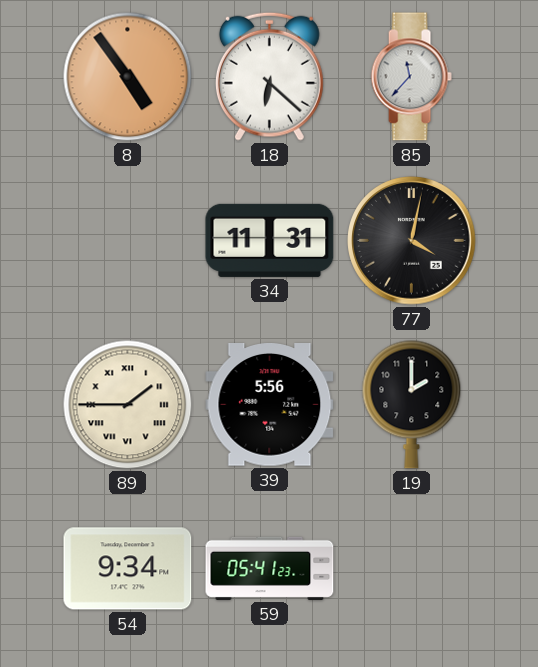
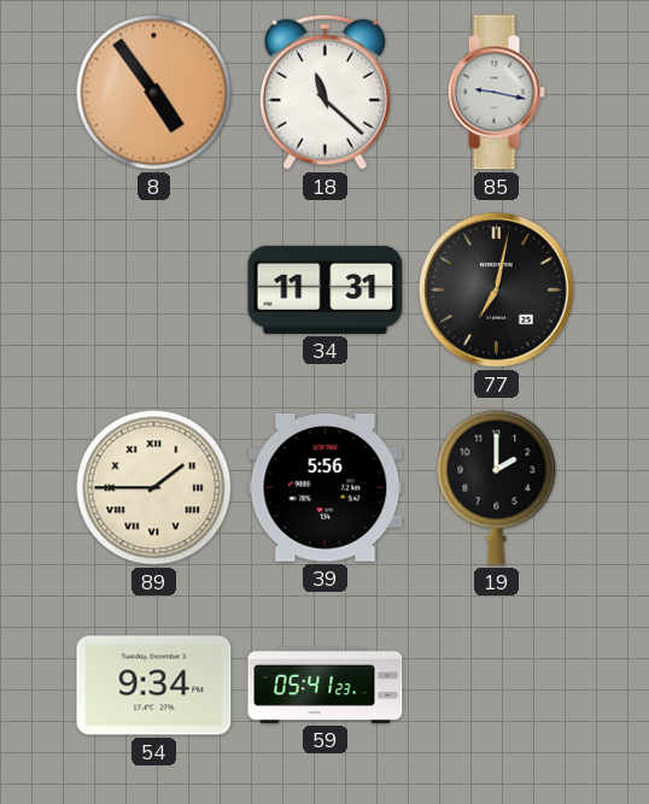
18: 6:22 -> 11:22
85: 11:37 -> 9:17
77: 4:02 -> 7:02
